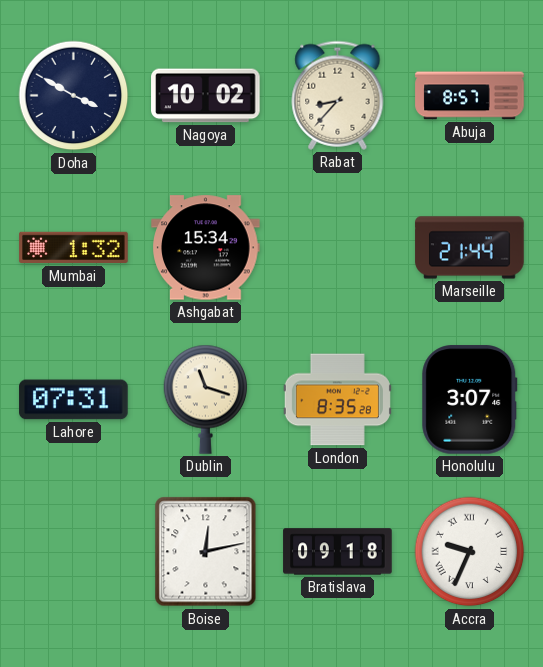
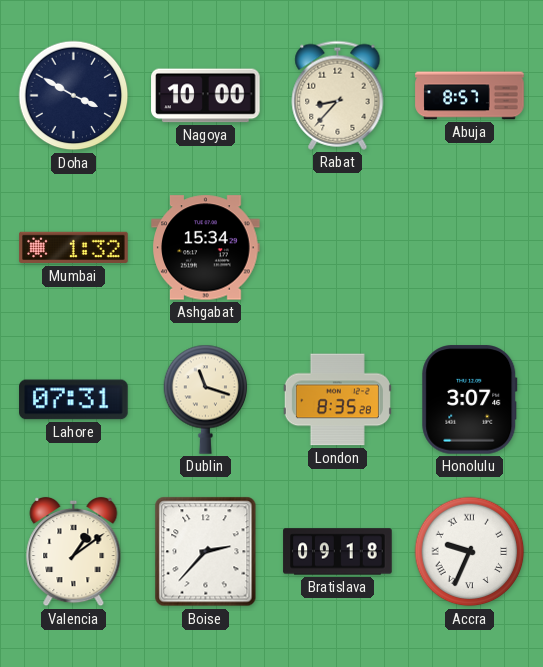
Nagoya: 10:02 -> 10:00
Marseille: 21:44 -> none
Valencia: none -> 1:09
Boise: 12:13 -> 2:37
